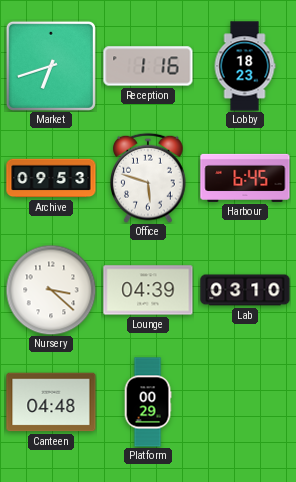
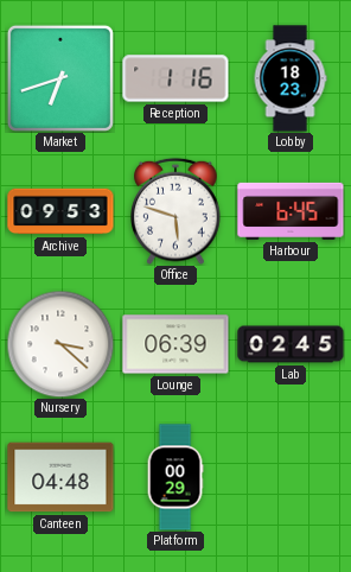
Lounge: 04:39 -> 06:39
Lab: 03:10 -> 02:45
